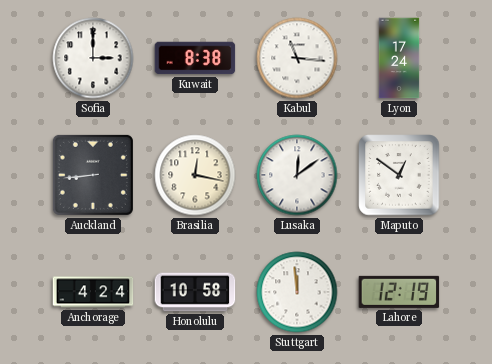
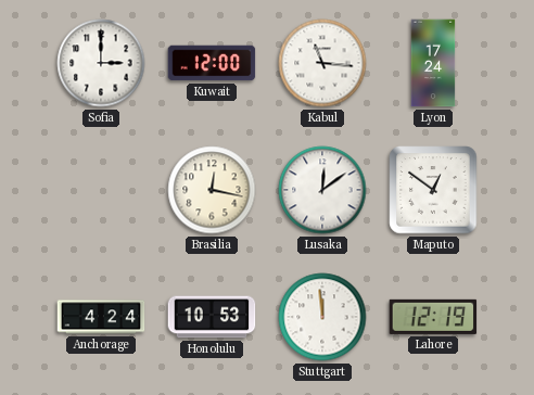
Kuwait: 8:38 -> 12:00
Auckland: 8:44 -> none
Honolulu: 10:58 -> 10:53
